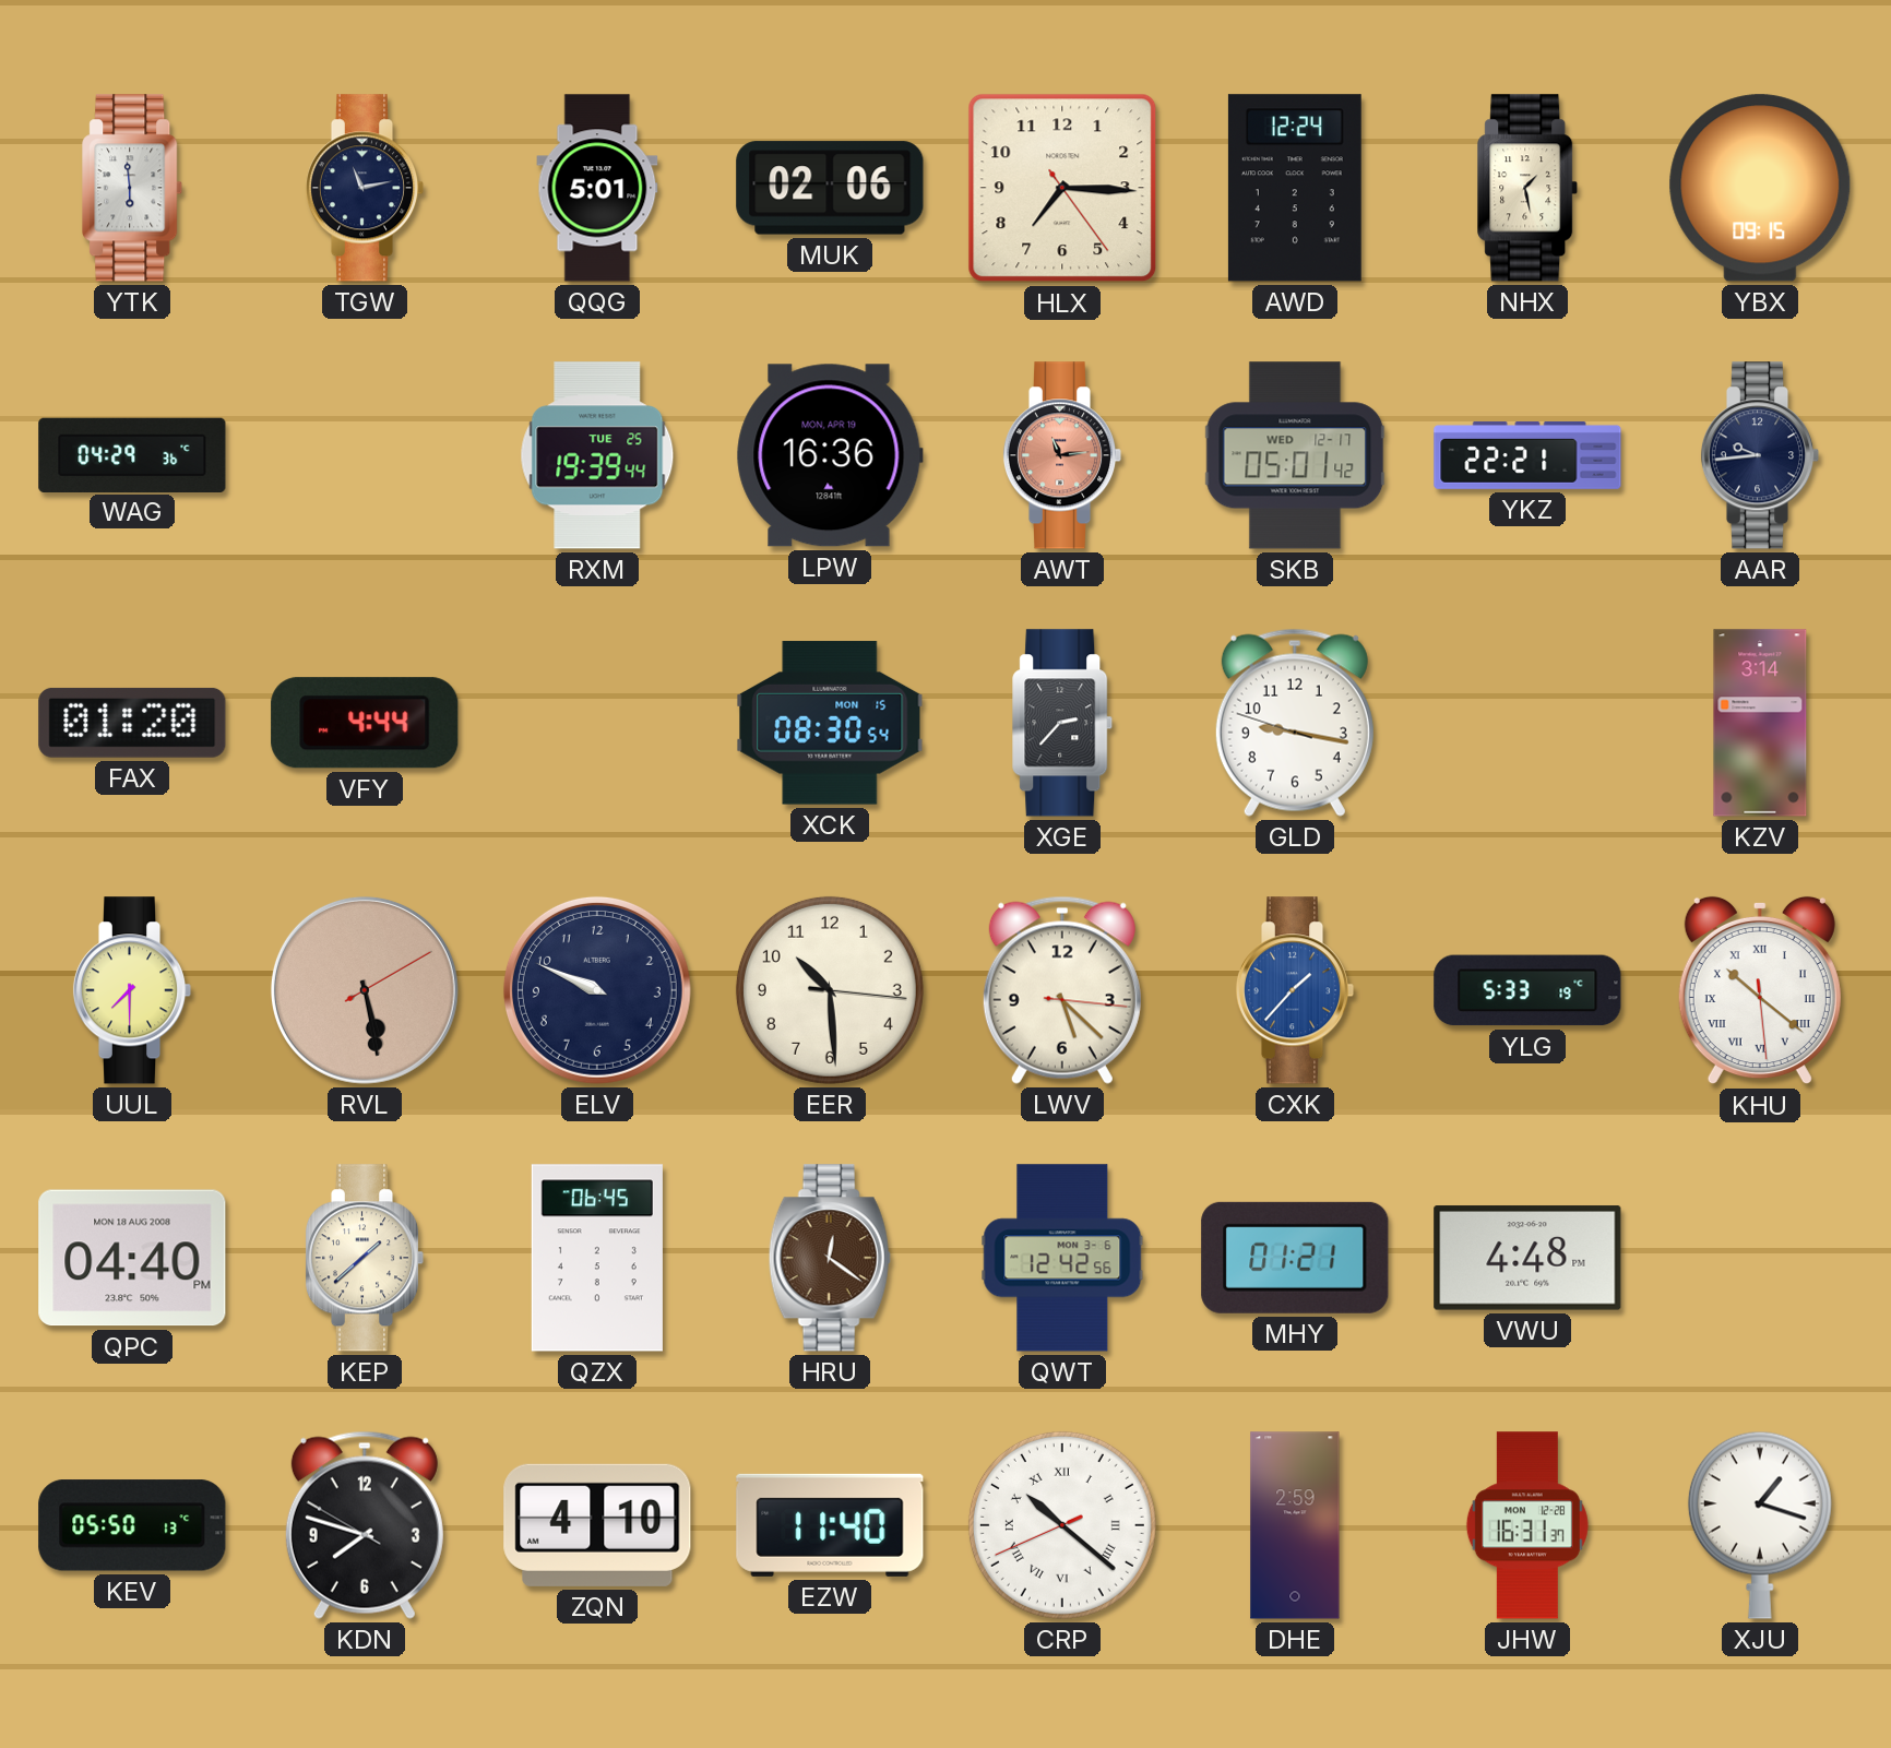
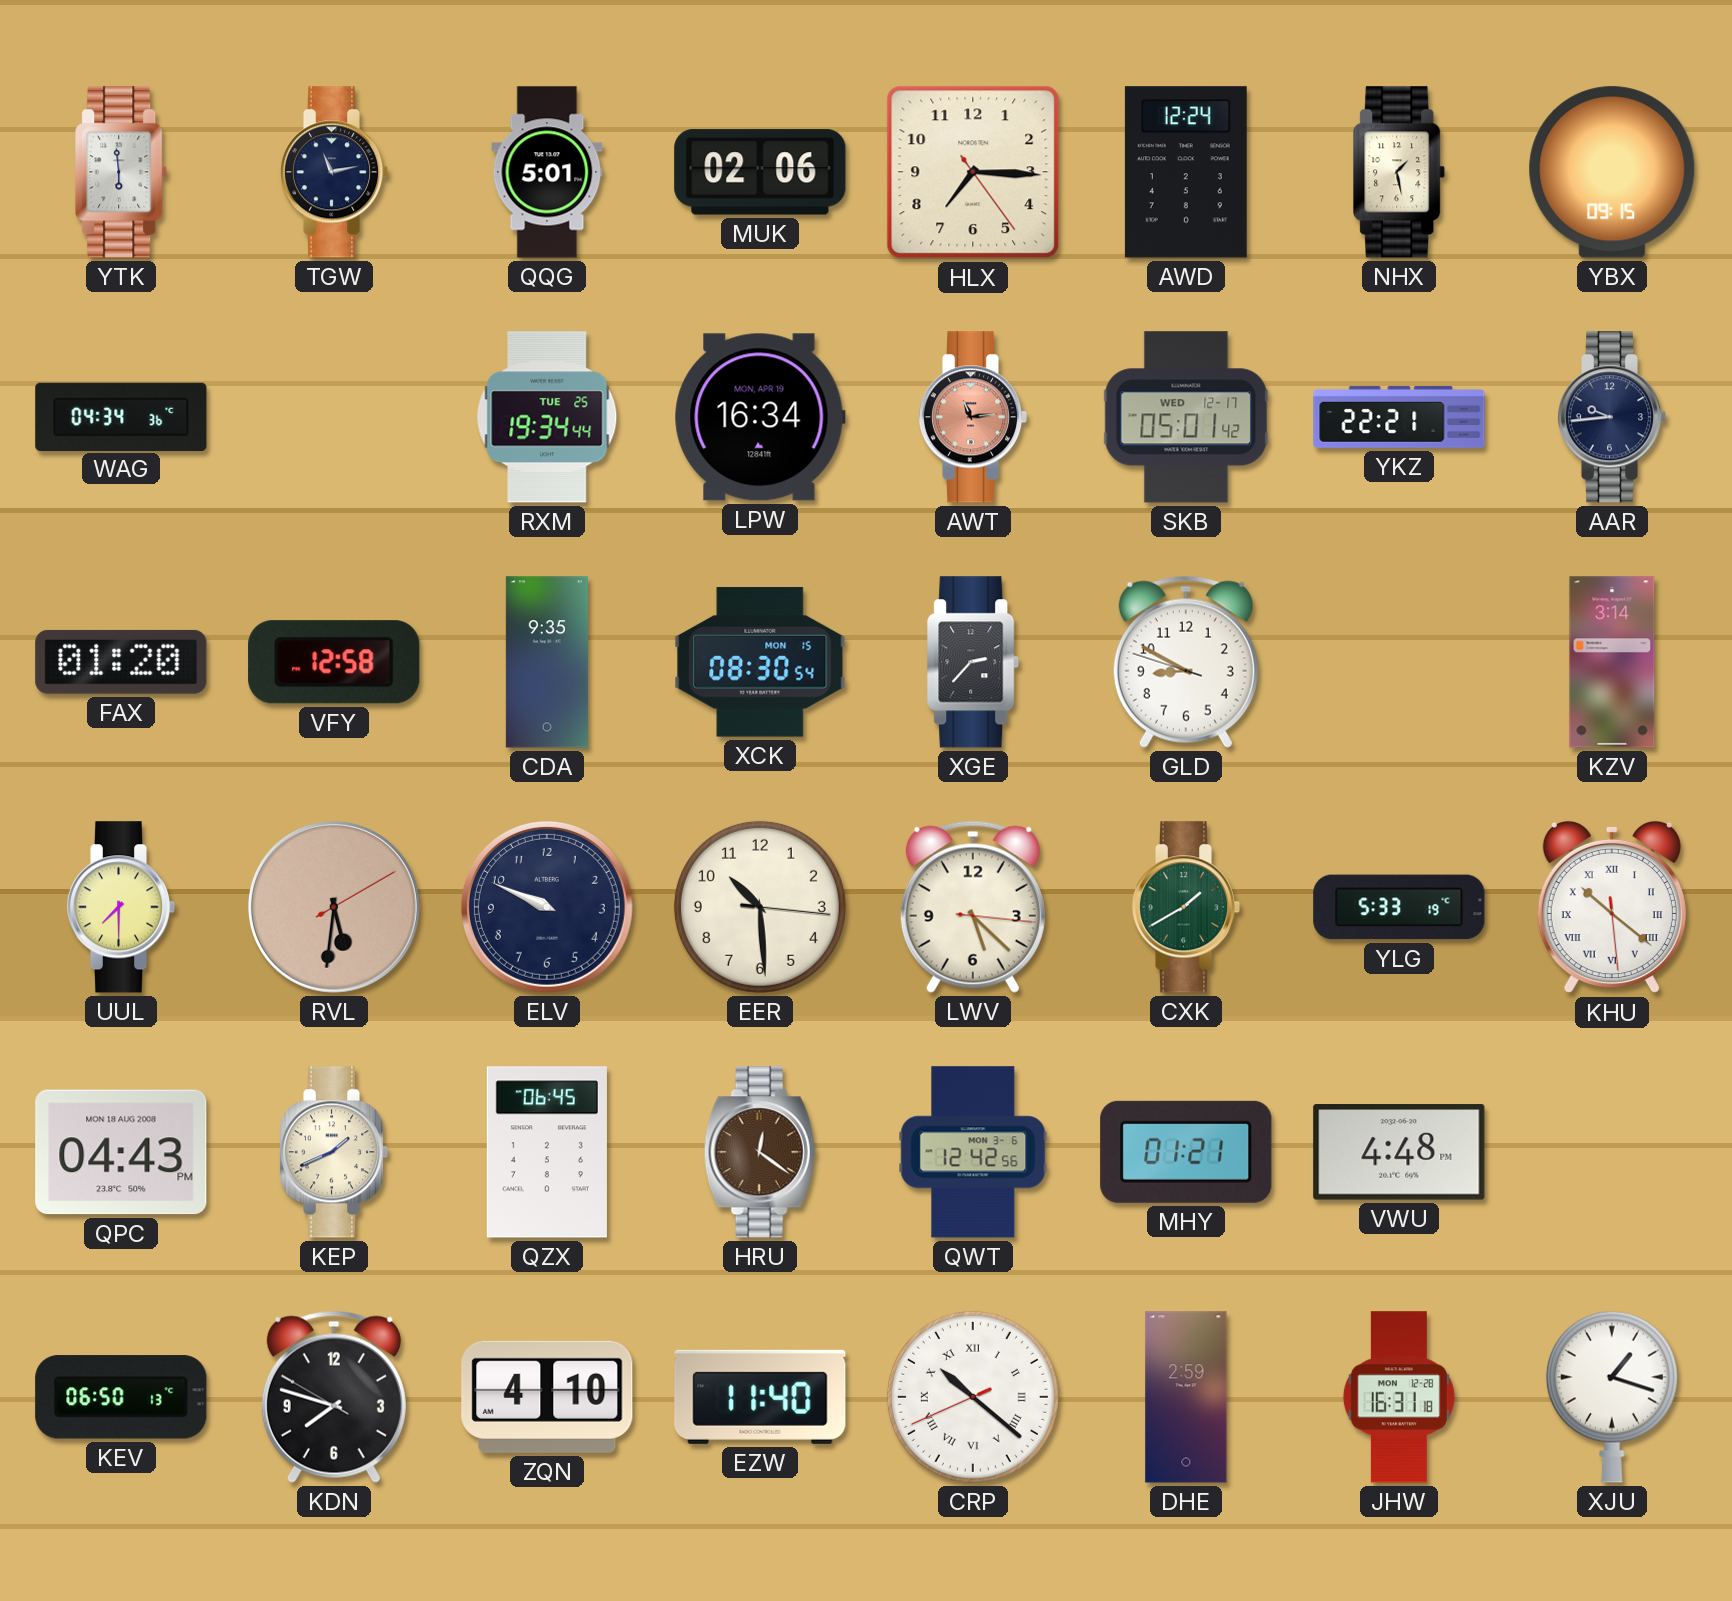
WAG: 04:29 -> 04:34
RXM: 19:39 -> 19:34
LPW: 16:36 -> 16:34
VFY: 4:44 -> 12:58
CDA: none -> 9:35
GLD: 9:16 -> 8:49
RVL: 5:28 -> 5:31
CXK: 1:37 -> 1:40
CXK dial: blue -> green
QPC: 04:40 -> 04:43
KEP: 1:38 -> 1:41
KEV: 05:50 -> 06:50
JHW: 16:31:37 -> 16:31:18
